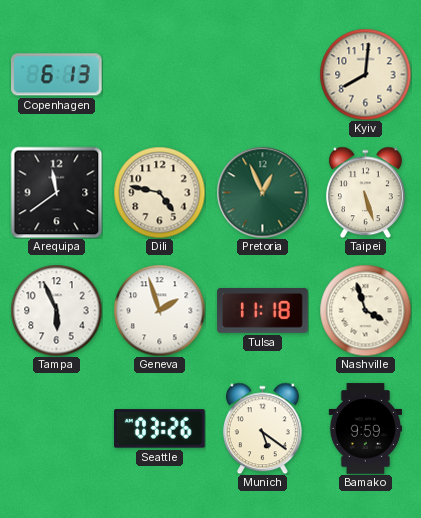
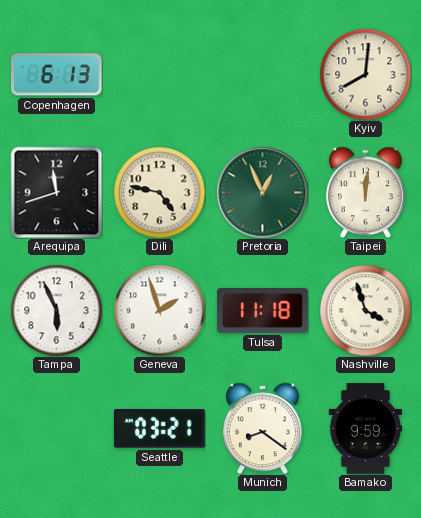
Arequipa: 11:39 -> 11:42
Taipei: 5:27 -> 12:01
Seattle: 03:26 -> 03:21
Munich: 5:21 -> 8:21
